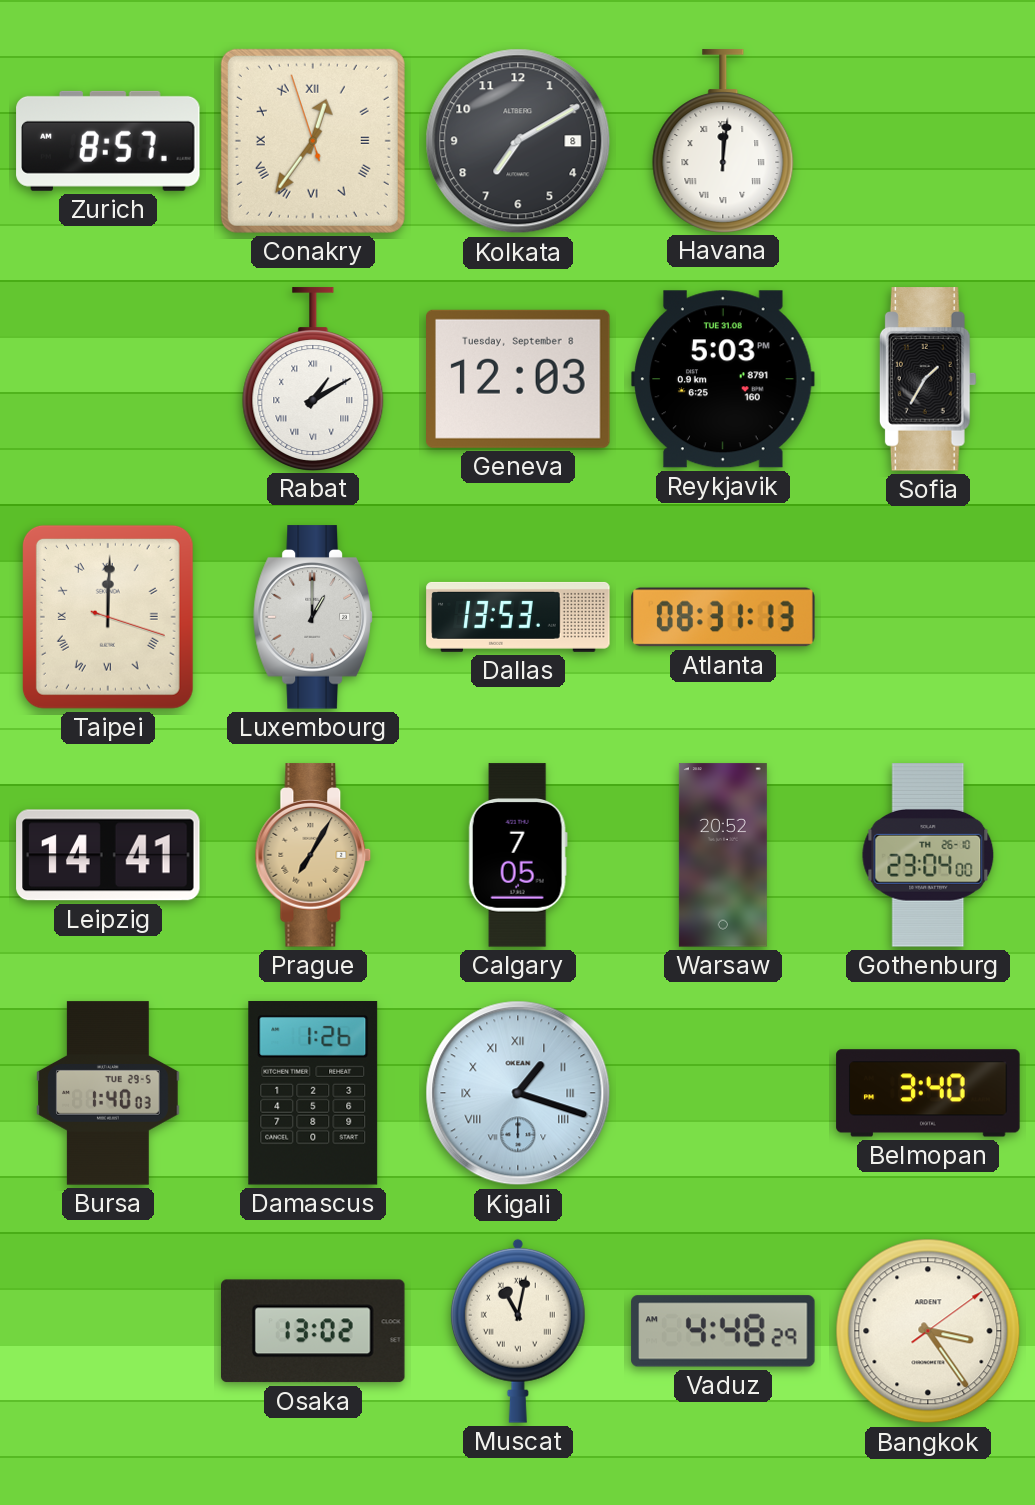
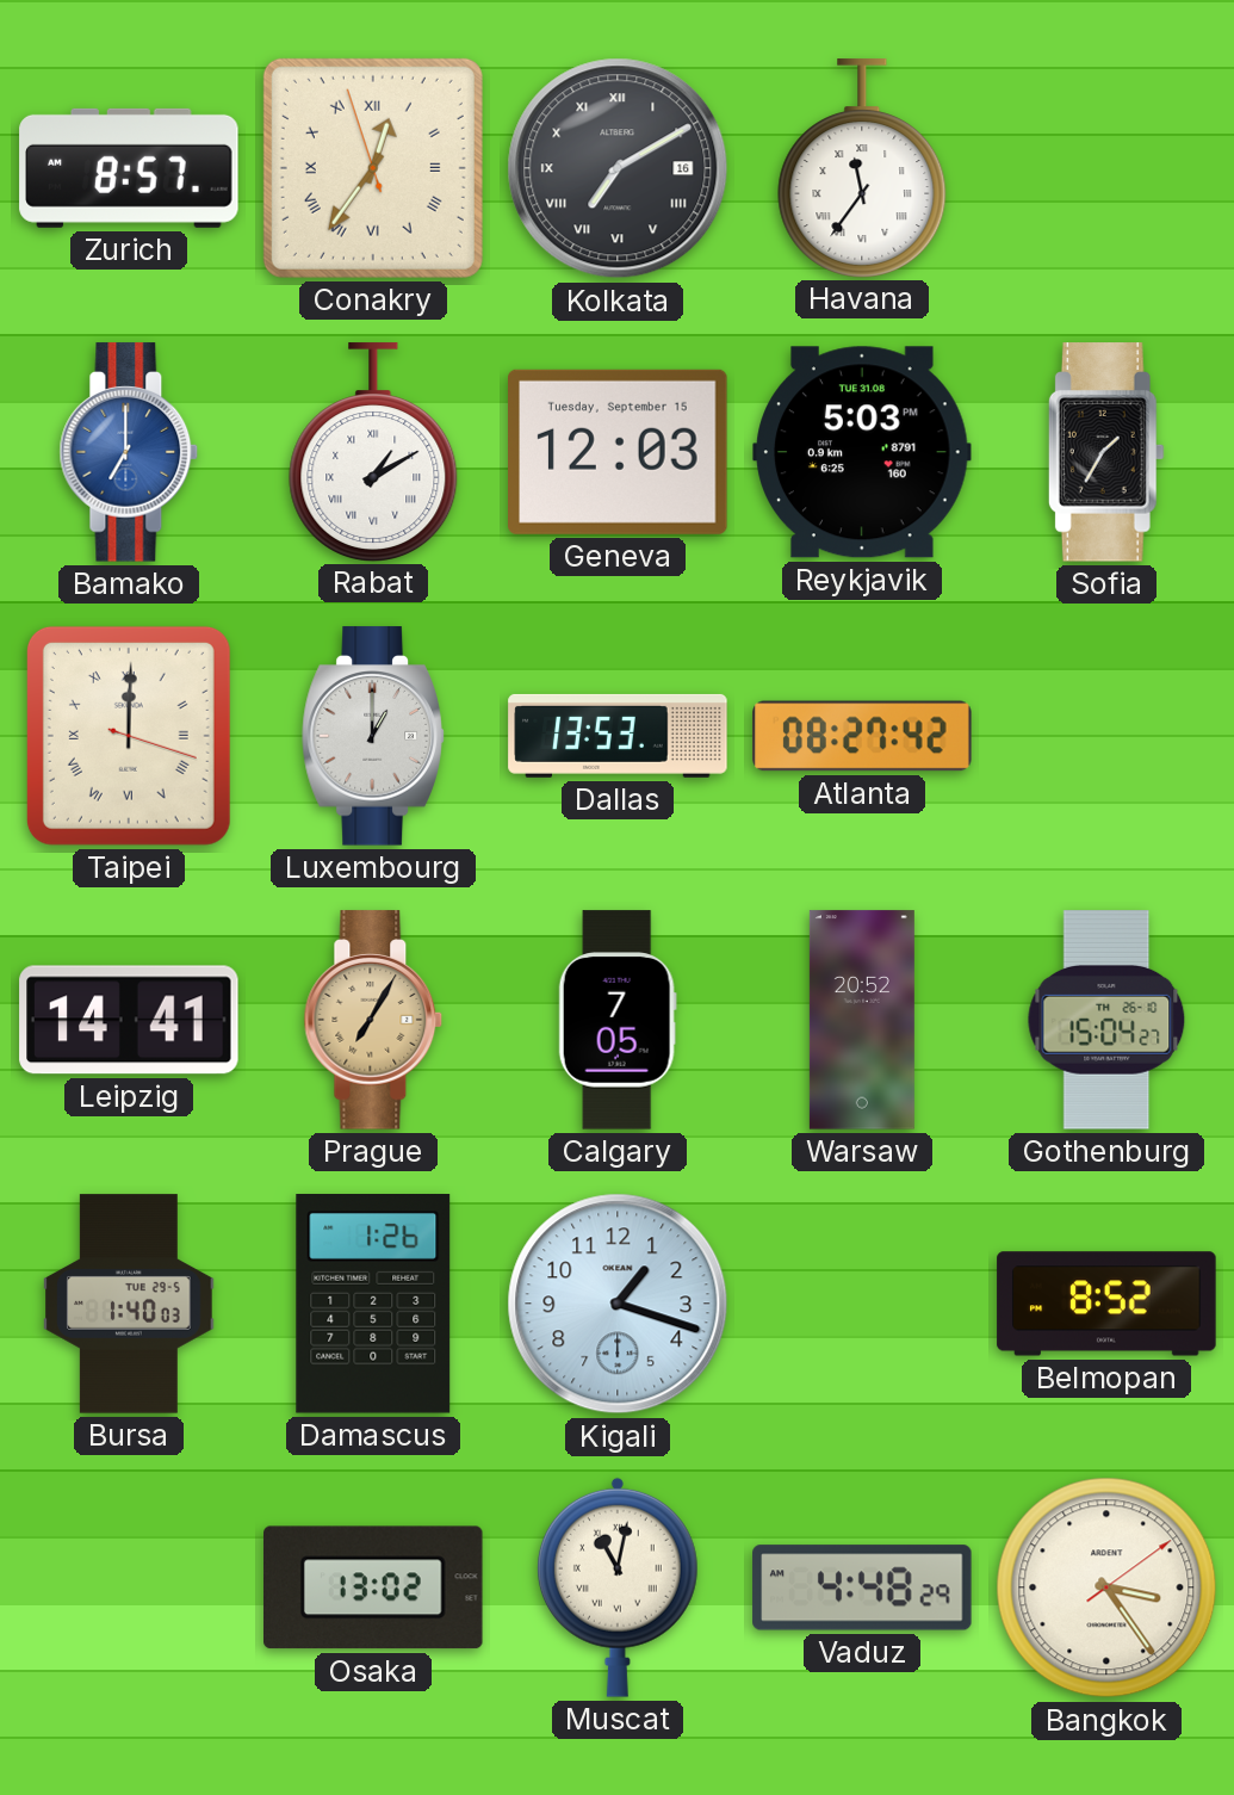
Kolkata date: 8 -> 16
Kolkata numerals: Arabic -> Roman
Havana: 12:01 -> 11:36
Bamako: none -> 7:00
Geneva date: Tuesday, September 8 -> Tuesday, September 15
Atlanta: 08:31 -> 08:27
Gothenburg: 23:04 -> 15:04
Kigali numerals: Roman -> Arabic
Belmopan: 3:40 -> 8:52
